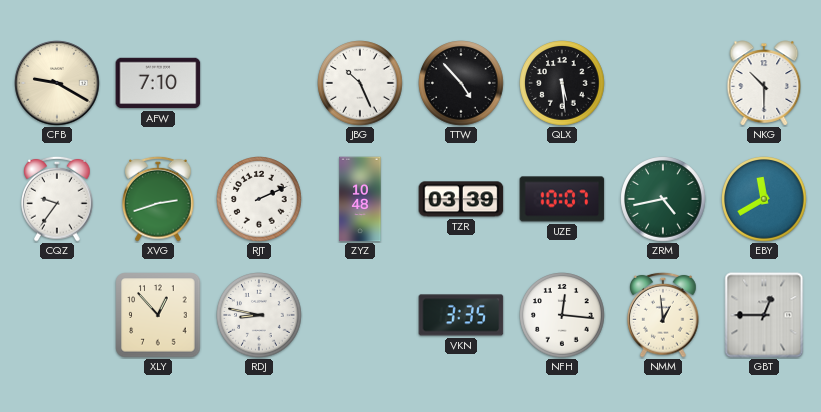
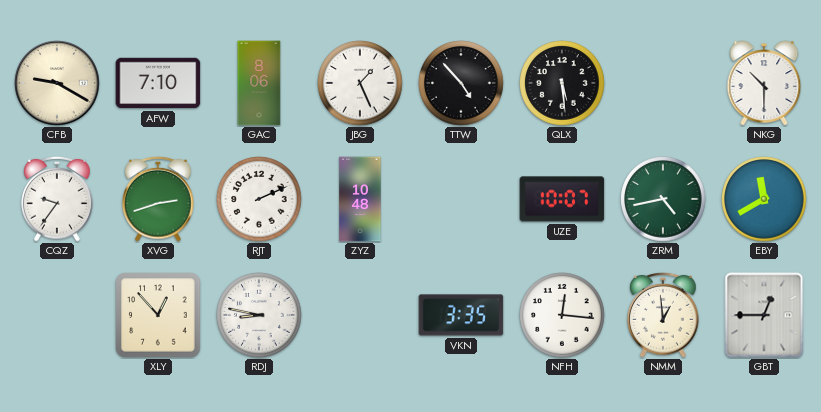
GAC: none -> 8:06
JBG: 10:26 -> 1:26
TZR: 03:39 -> none
